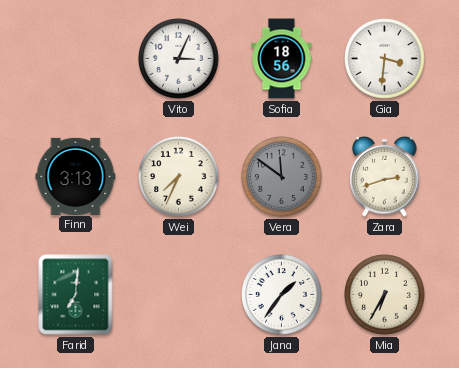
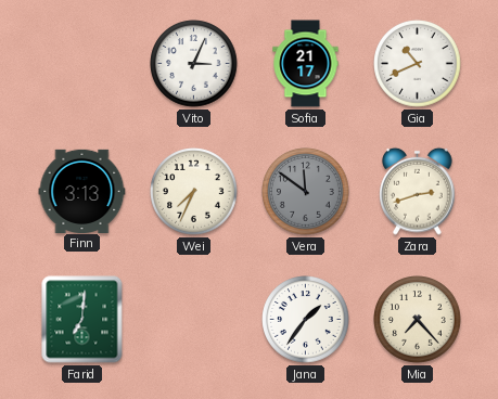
Sofia: 18:56 -> 21:17
Gia: 3:31 -> 10:41
Mia: 6:35 -> 7:23
